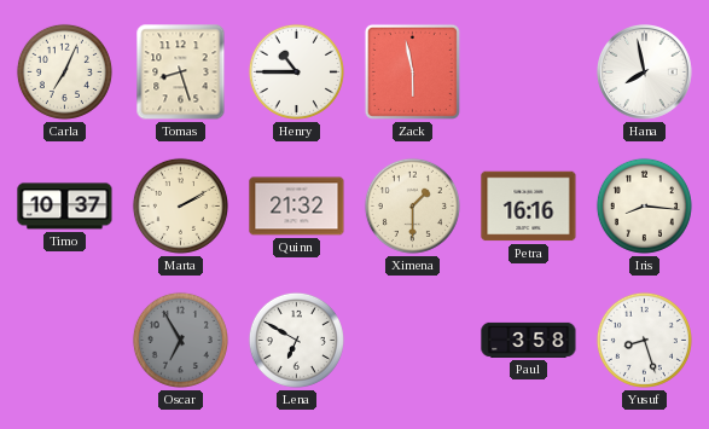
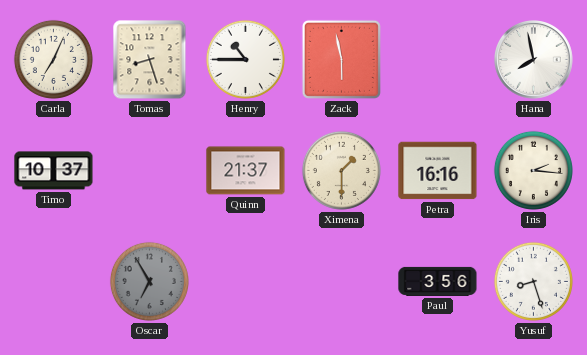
Marta: 2:10 -> none
Quinn: 21:32 -> 21:37
Iris: 8:16 -> 2:16
Lena: 6:50 -> none
Paul: 3:58 -> 3:56
